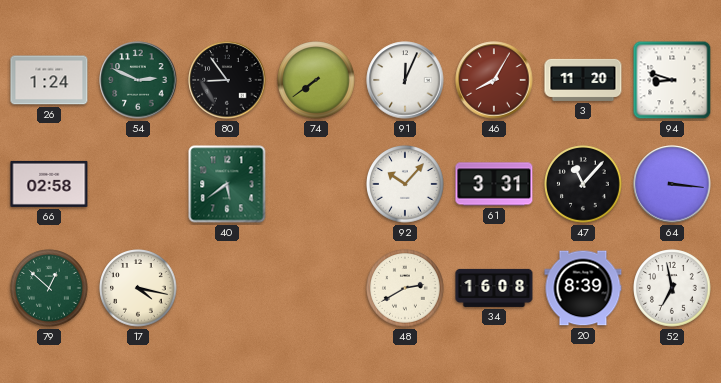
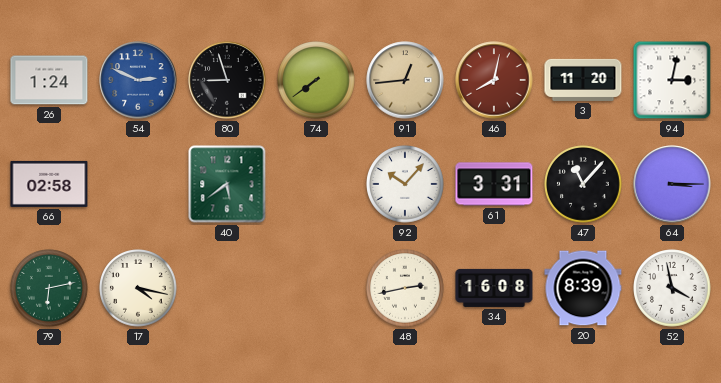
54 dial: green -> blue
80: 8:54 -> 8:57
91: 12:04 -> 12:44
91 dial: white -> champagne
46: 8:05 -> 8:02
94: 8:48 -> 3:02
64: 3:16 -> 3:15
79: 12:52 -> 6:13
48: 2:40 -> 2:43
52: 6:58 -> 3:58
